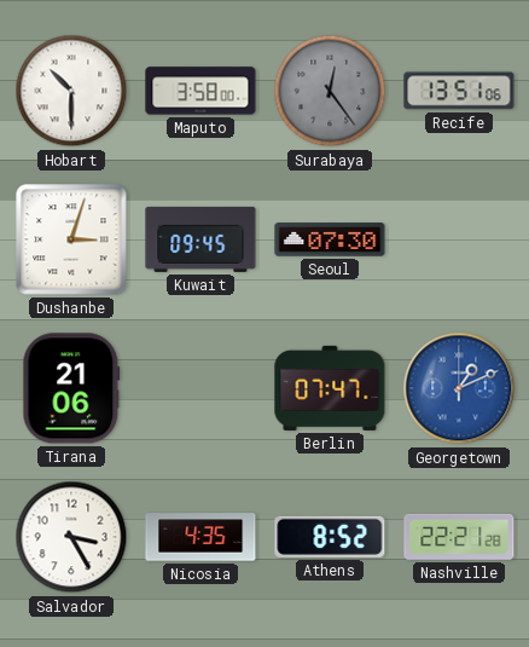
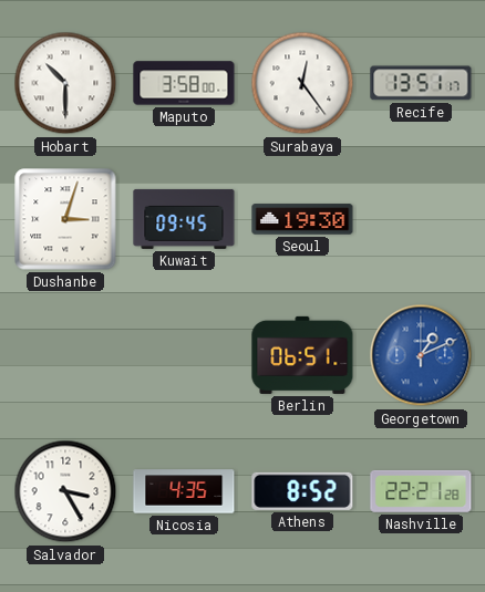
Surabaya dial: grey -> white
Recife: 13:51:06 -> 13:51:17
Seoul: 07:30 -> 19:30
Tirana: 21:06 -> none
Berlin: 07:47 -> 06:51
